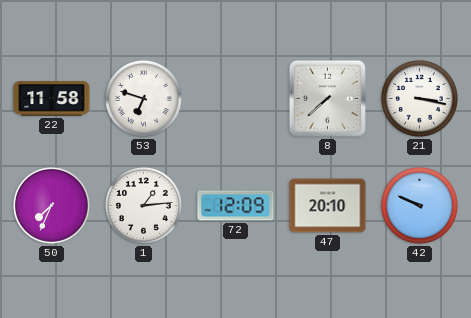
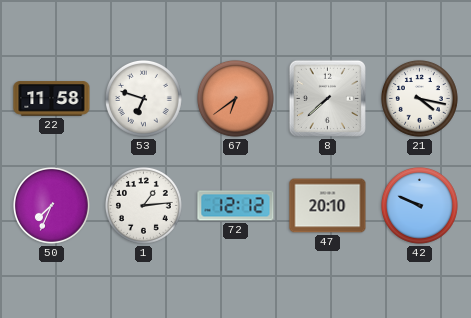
67: none -> 6:39
21: 3:17 -> 4:17
72: 12:09 -> 12:12
